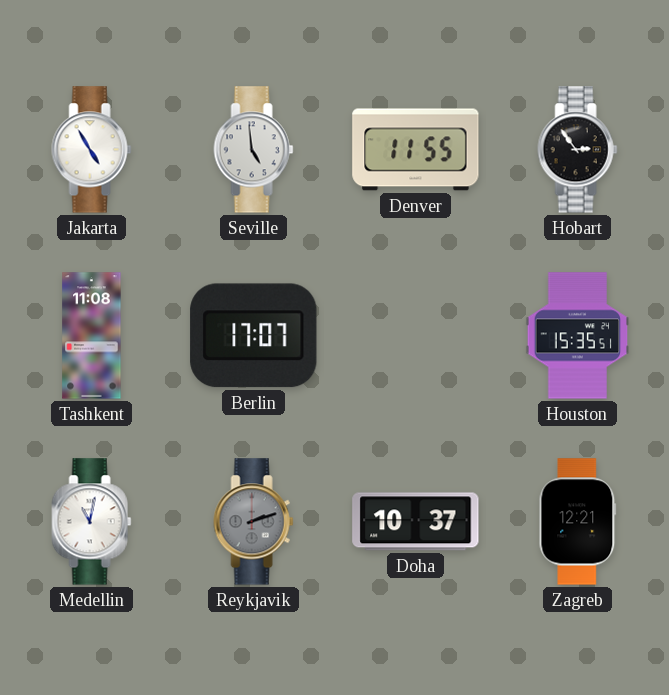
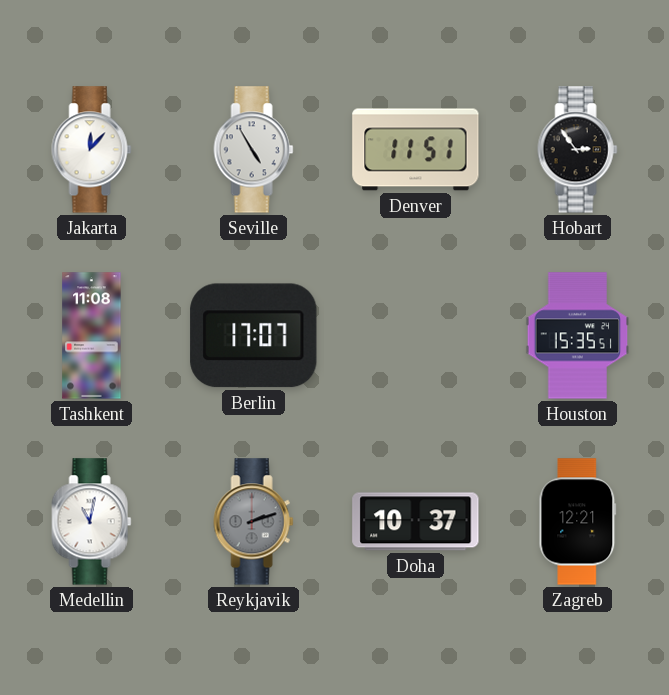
Jakarta: 4:55 -> 12:07
Seville: 4:59 -> 4:55
Denver: 11:55 -> 11:51
